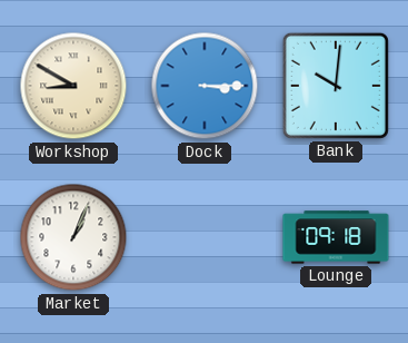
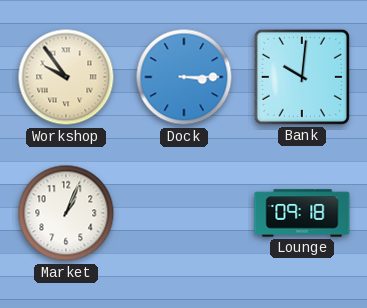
Workshop: 8:50 -> 9:54
